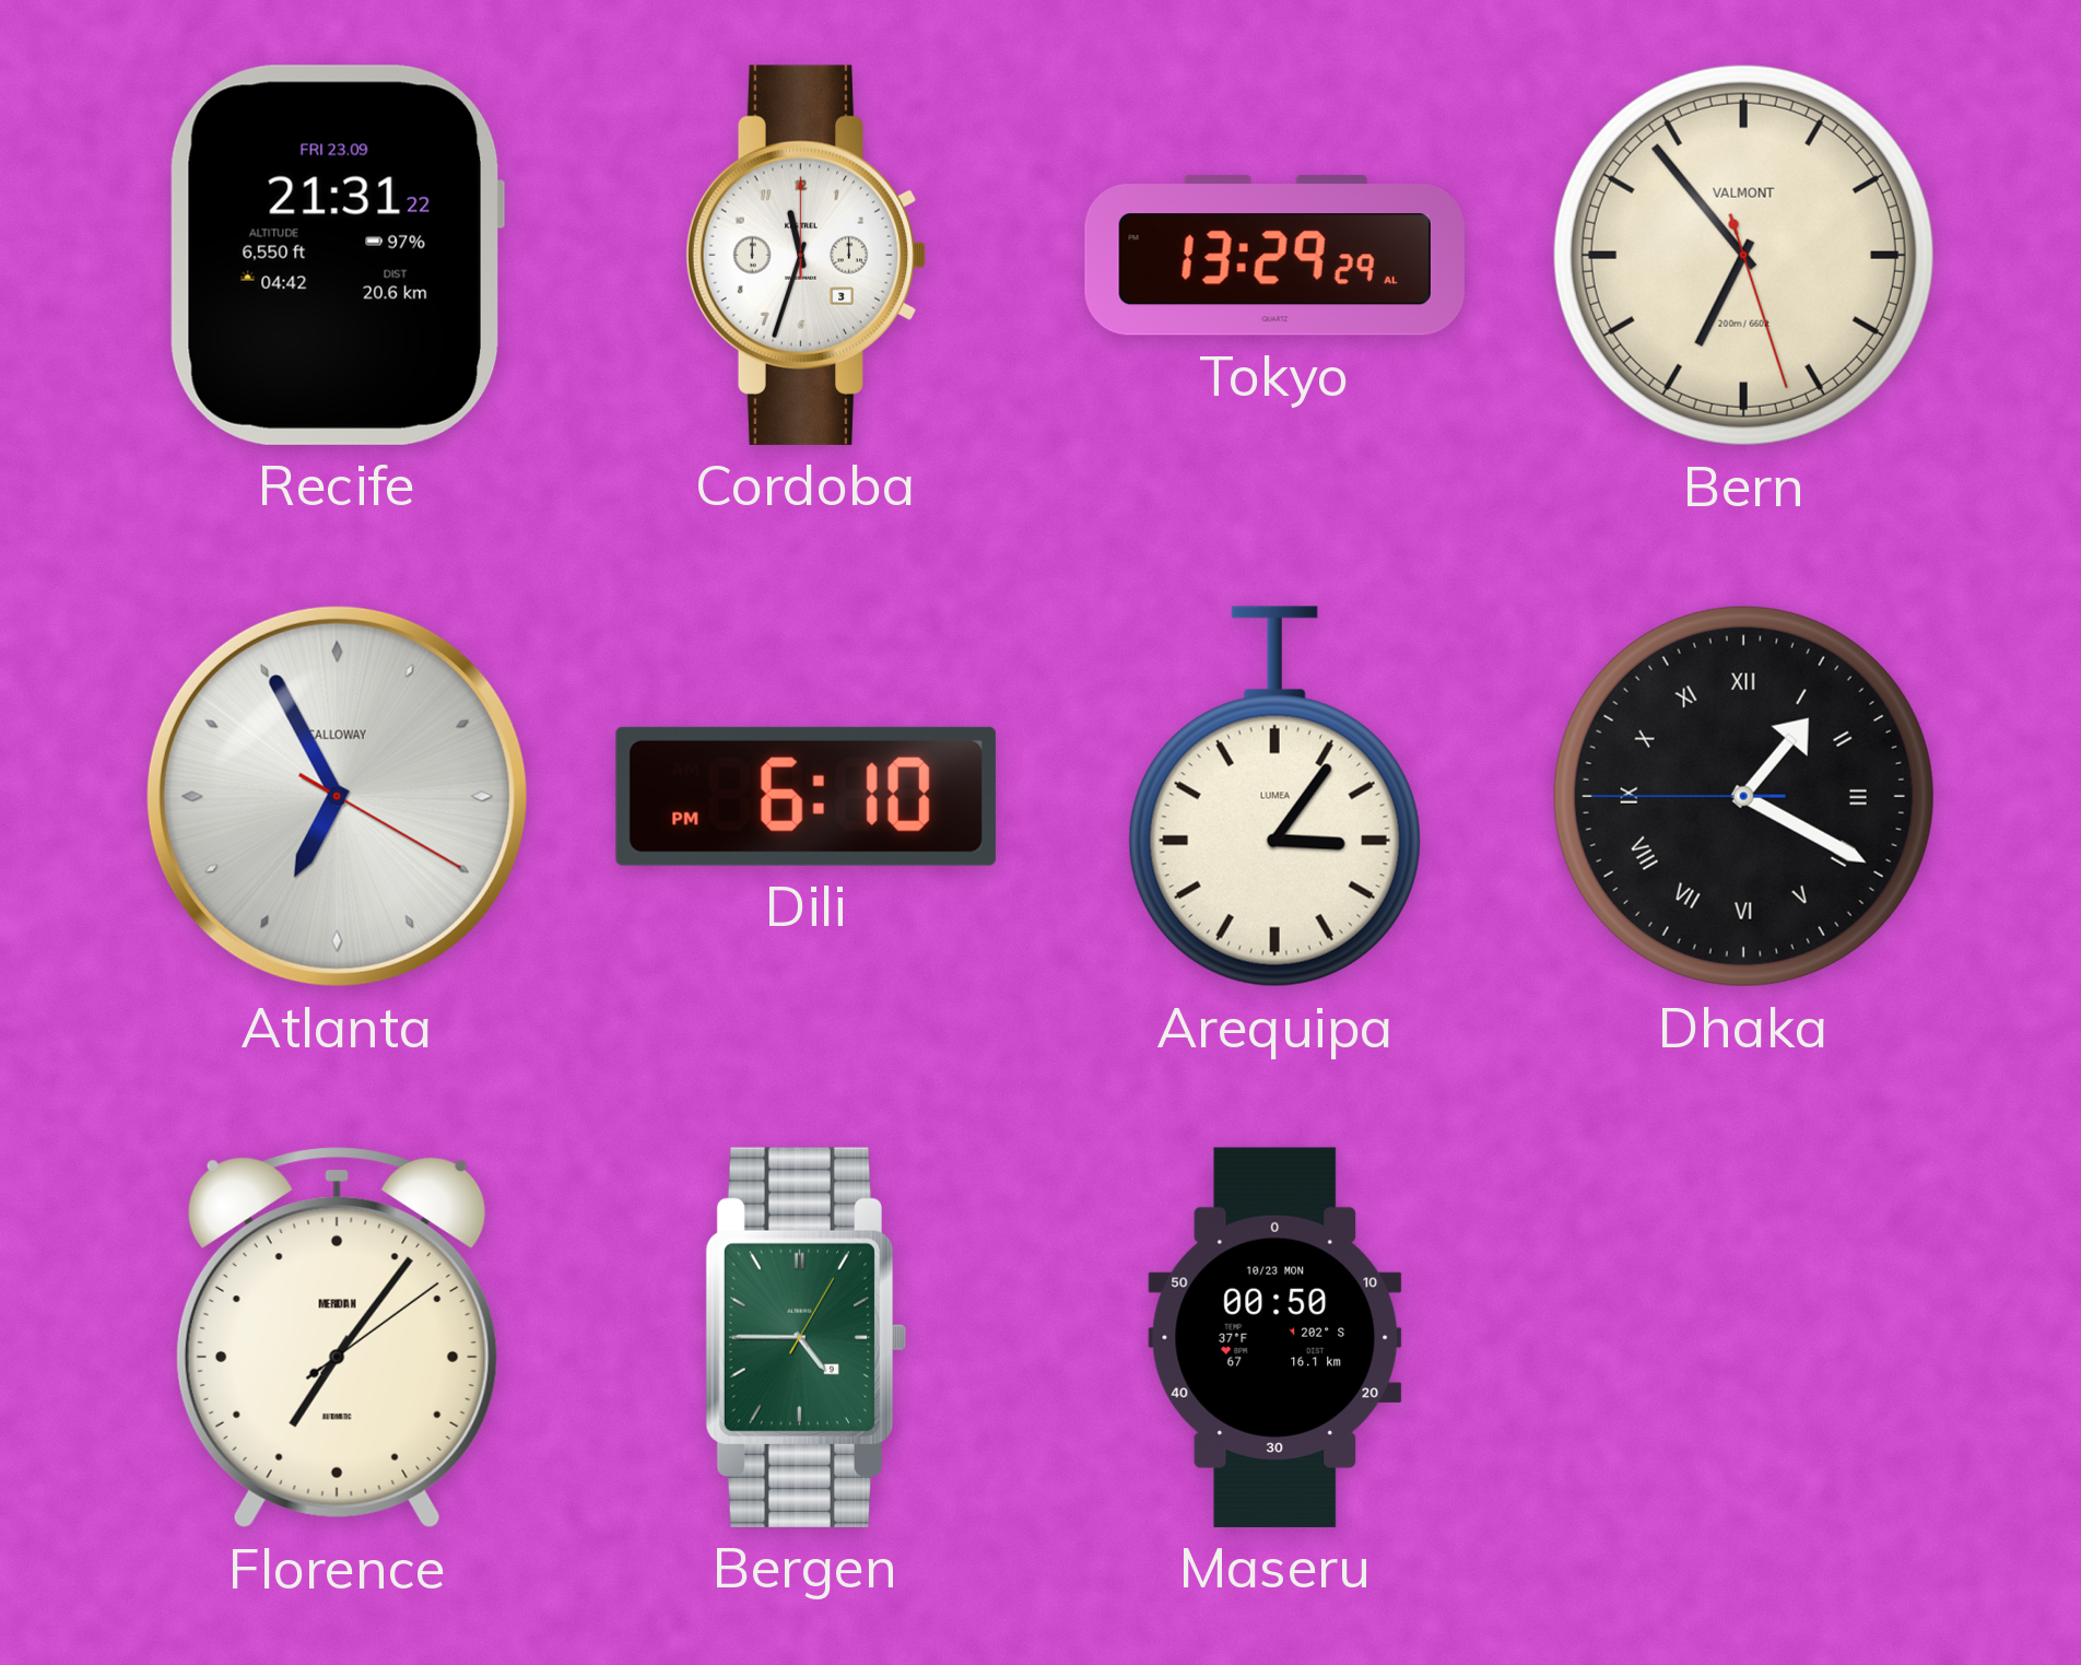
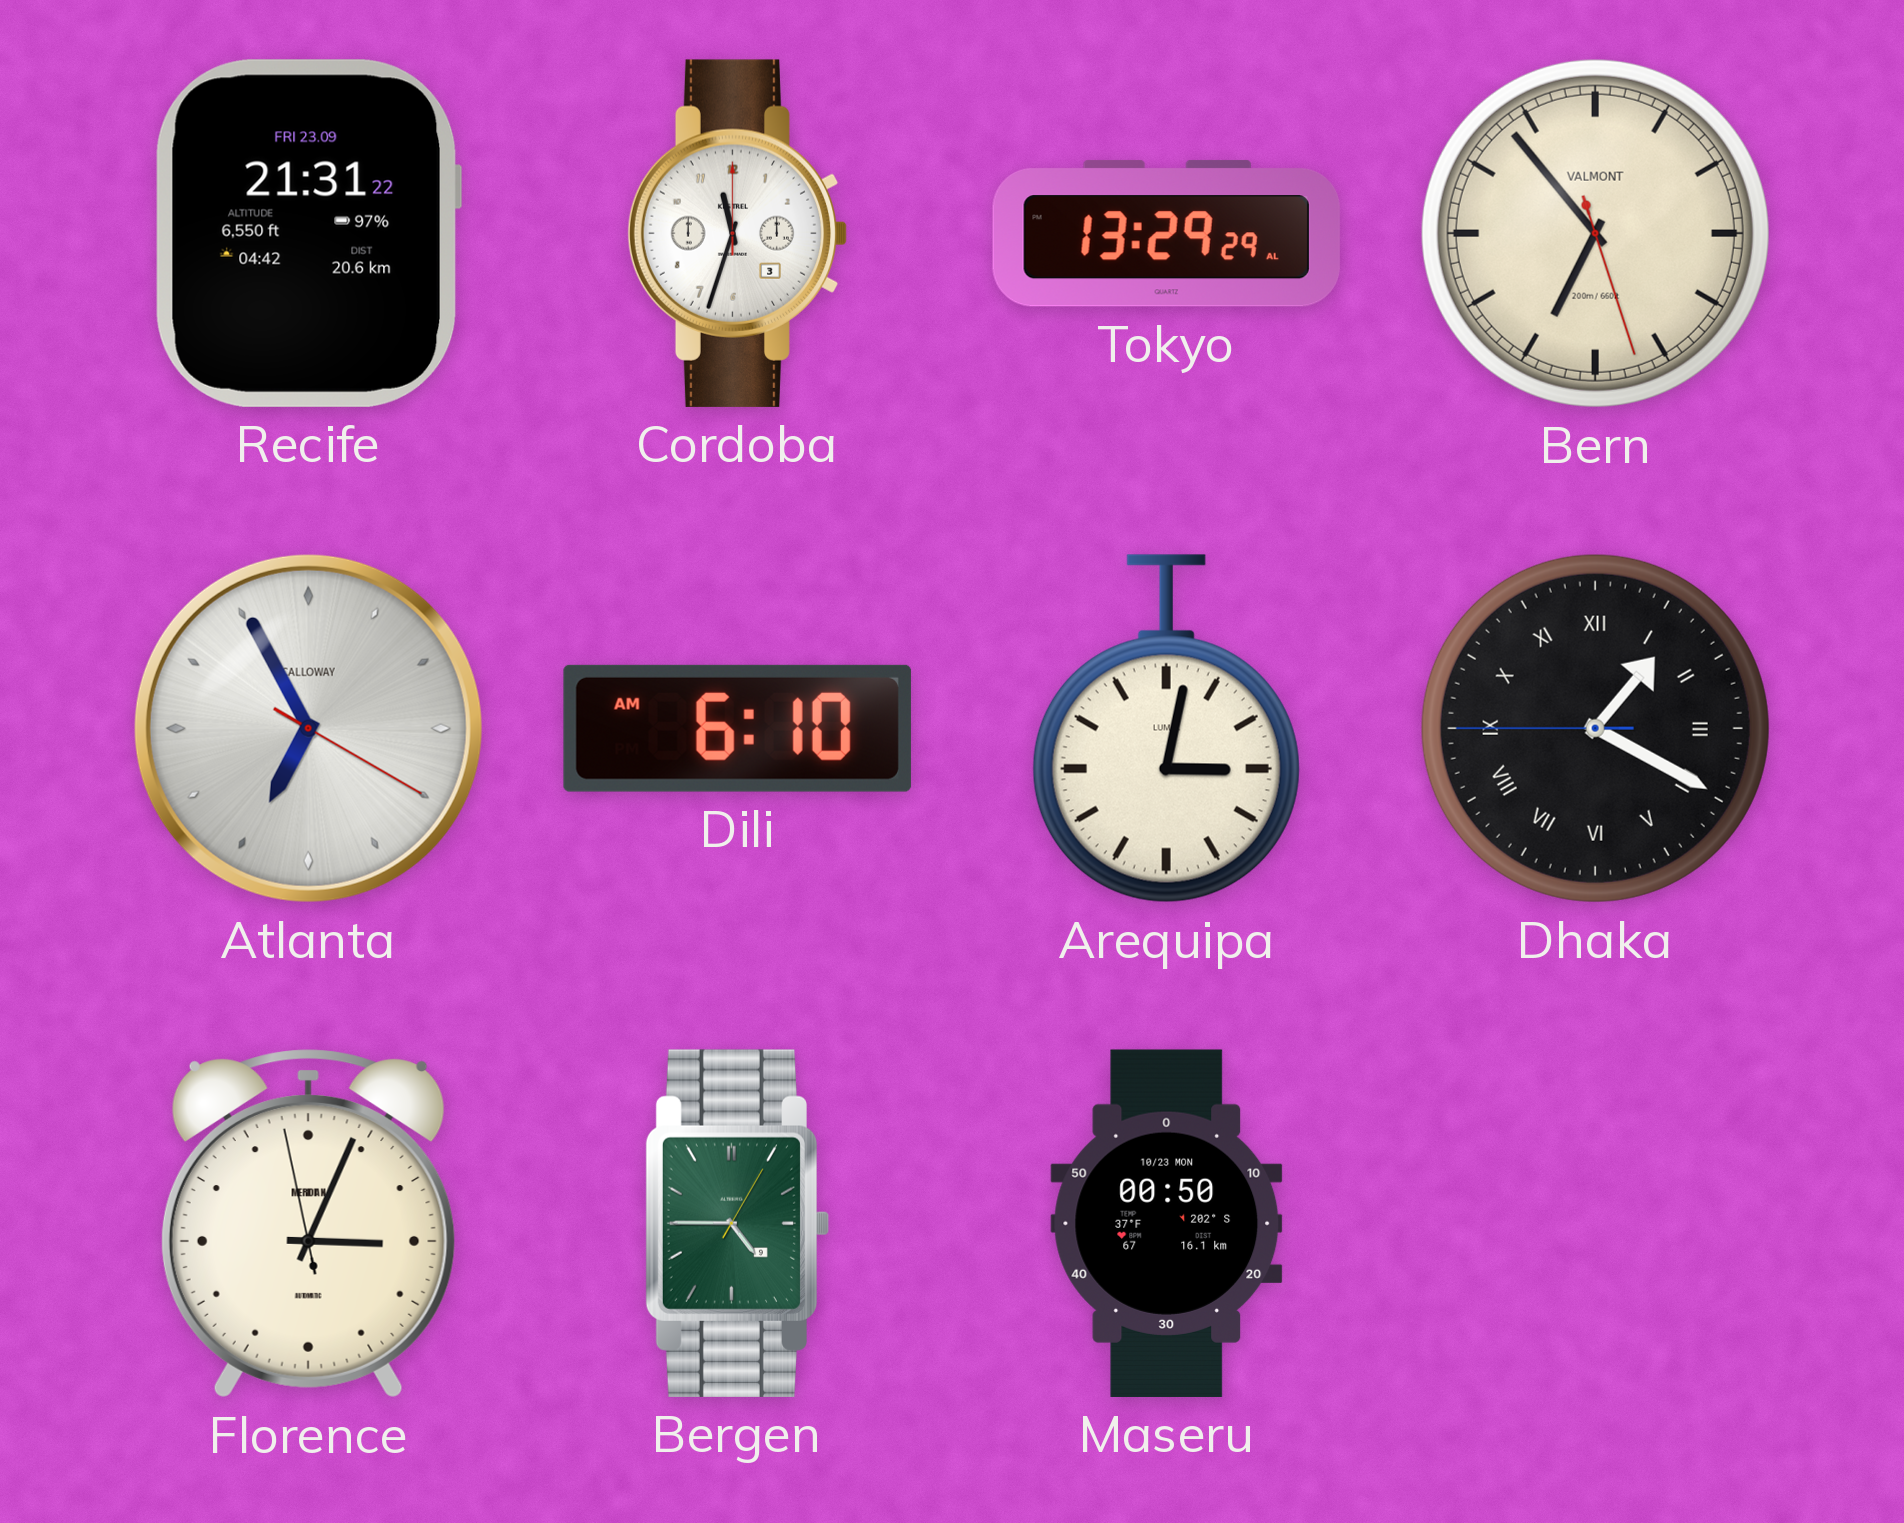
Dili: 6:10 PM -> 6:10 AM
Arequipa: 3:06 -> 3:02
Florence: 7:06 -> 3:03
